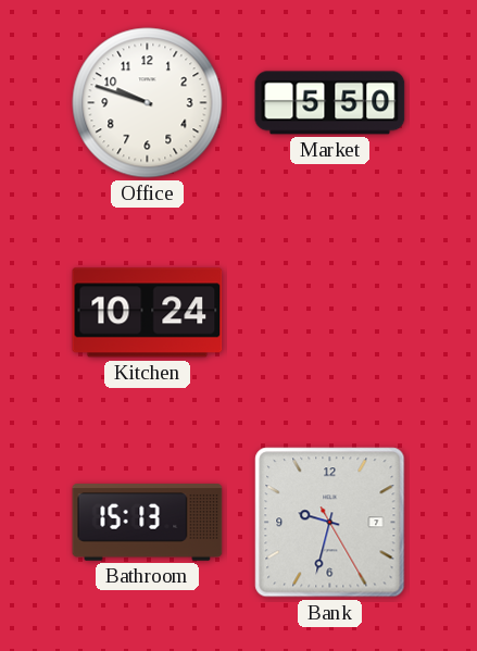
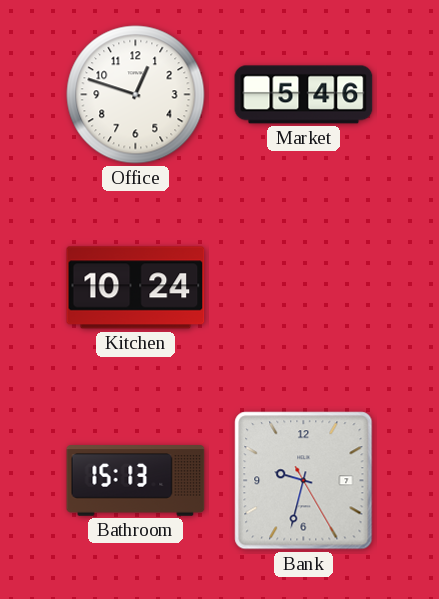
Office: 9:48 -> 12:48
Market: 5:50 -> 5:46
